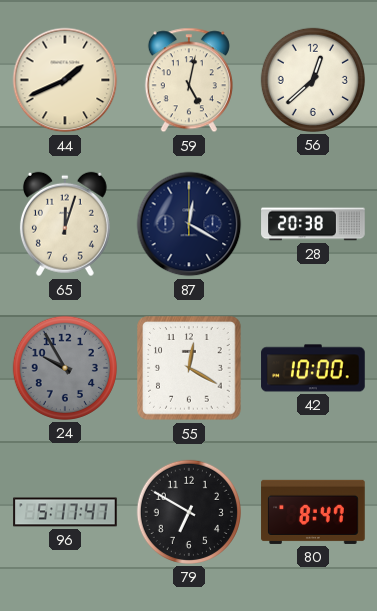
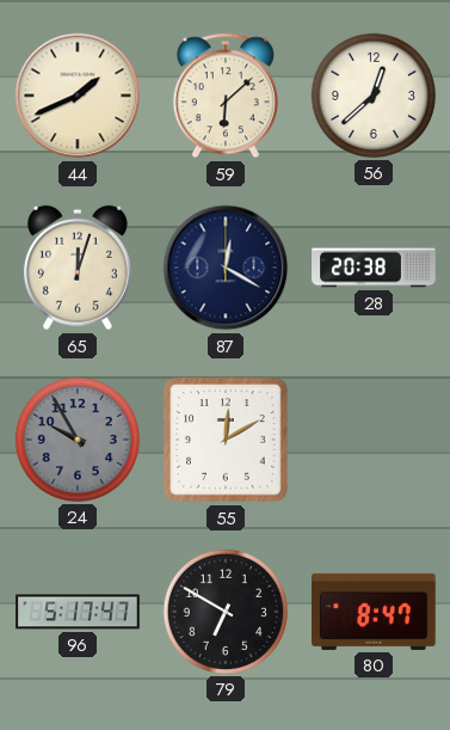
59: 5:02 -> 6:08
55: 12:20 -> 12:10
42: 10:00 -> none
